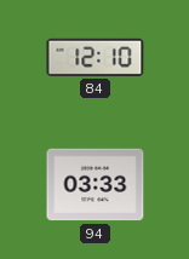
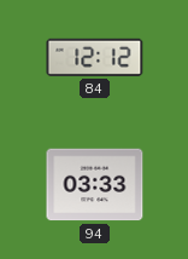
84: 12:10 -> 12:12
